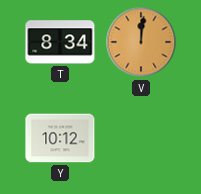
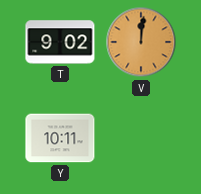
T: 8:34 -> 9:02
Y: 10:12 -> 10:11
